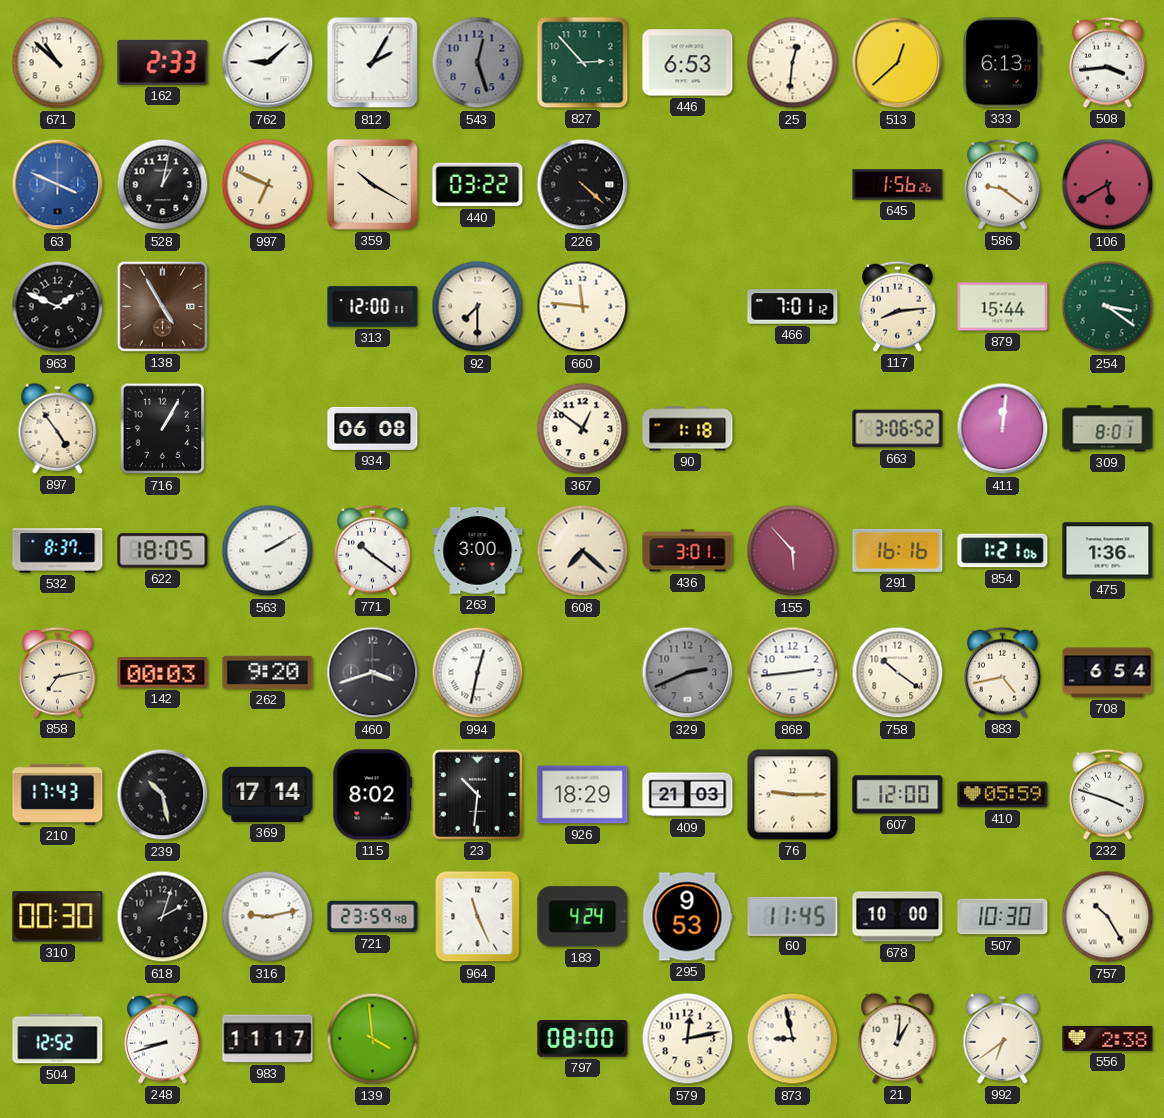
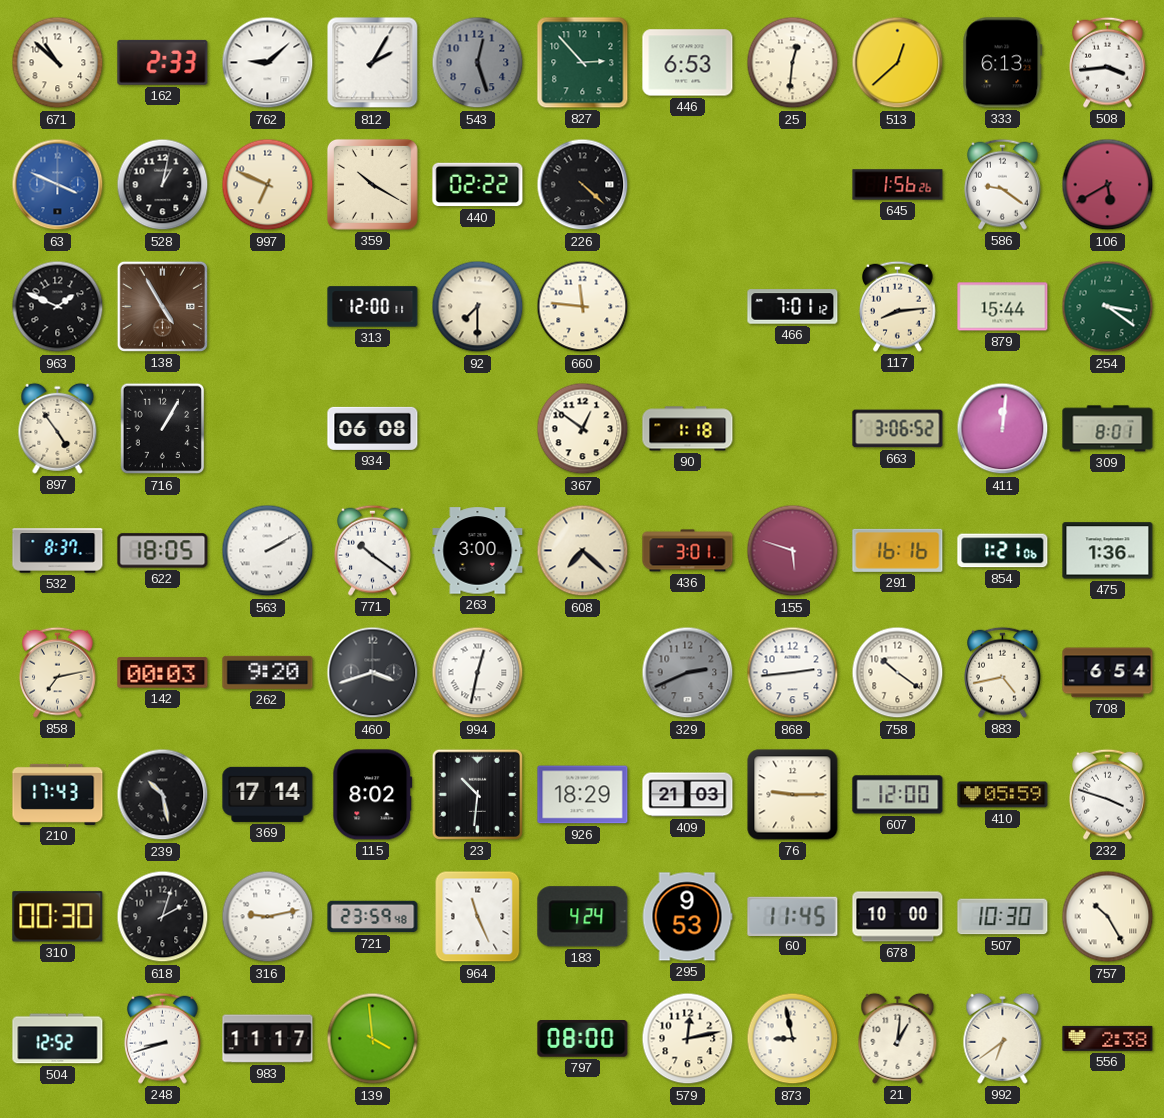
440: 03:22 -> 02:22
155: 5:53 -> 5:48
